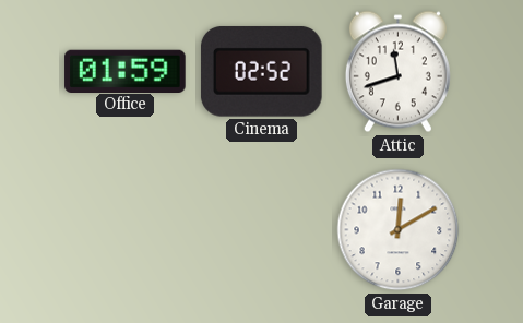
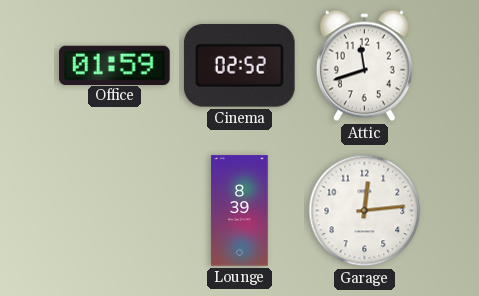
Lounge: none -> 8:39
Garage: 12:10 -> 12:14
